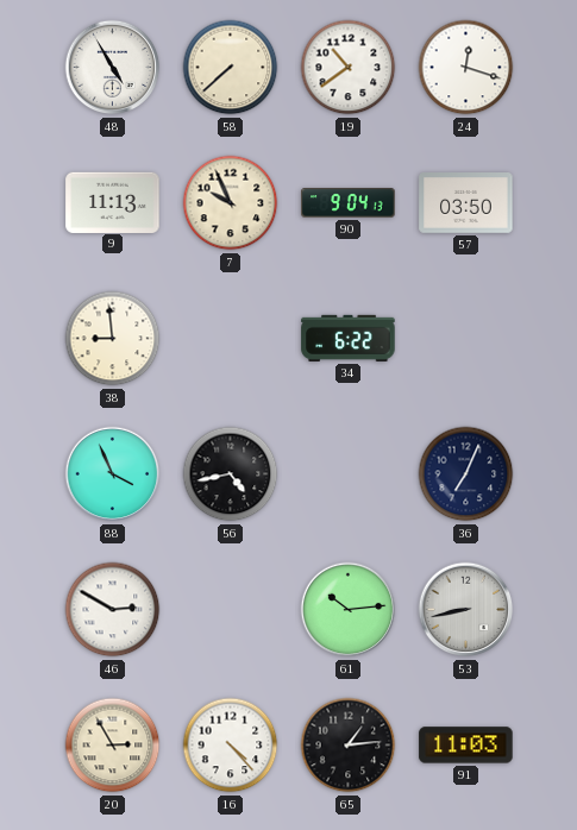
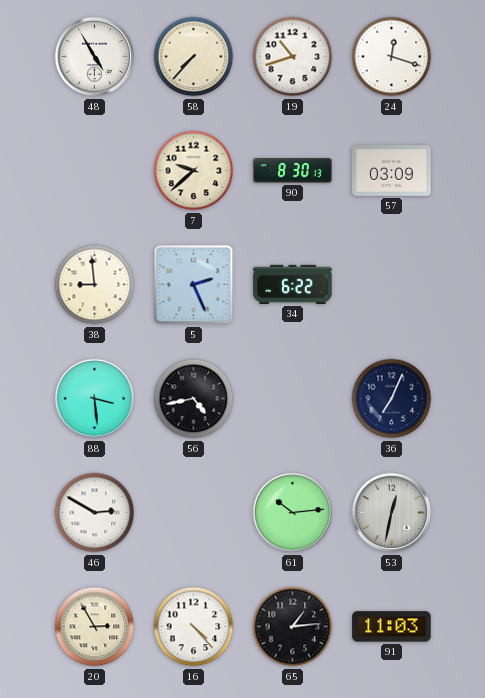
58: 7:38 -> 7:37
19: 10:39 -> 10:42
9: 11:13 -> none
7: 9:56 -> 9:38
90: 9:04 -> 8:30
57: 03:50 -> 03:09
5: none -> 2:26
88: 3:56 -> 3:29
53: 8:43 -> 12:32
